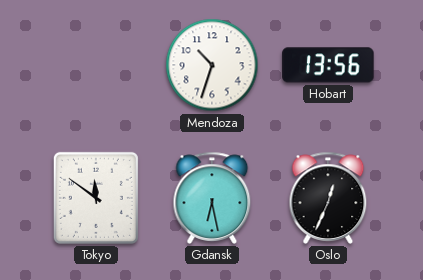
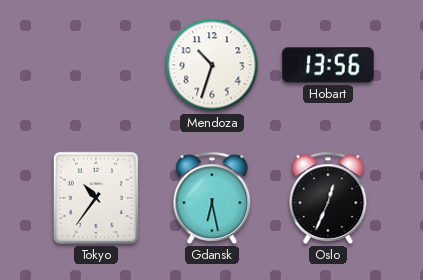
Tokyo: 11:51 -> 10:36
